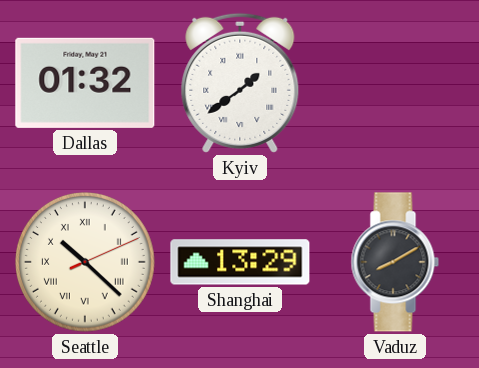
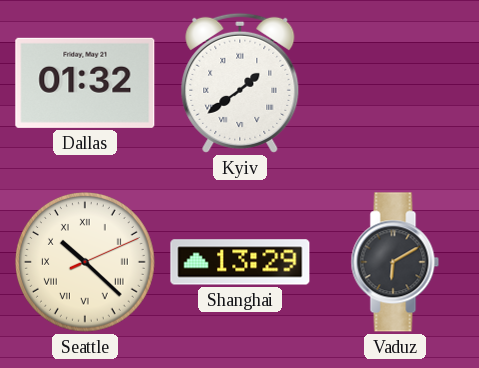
Vaduz: 8:10 -> 6:10
